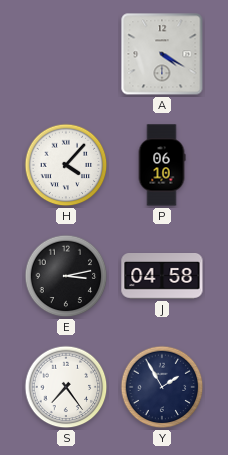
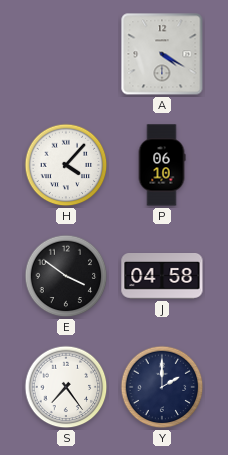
E: 3:13 -> 3:51
Y: 1:55 -> 2:00
